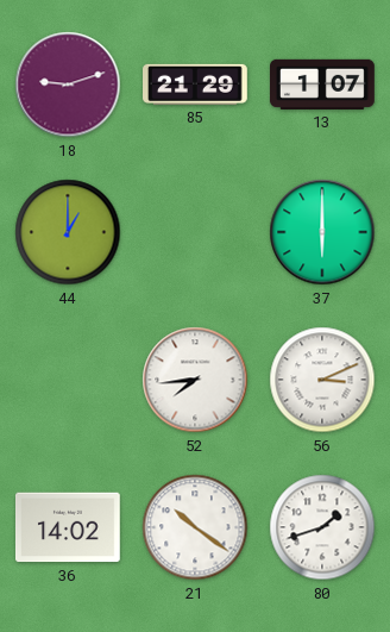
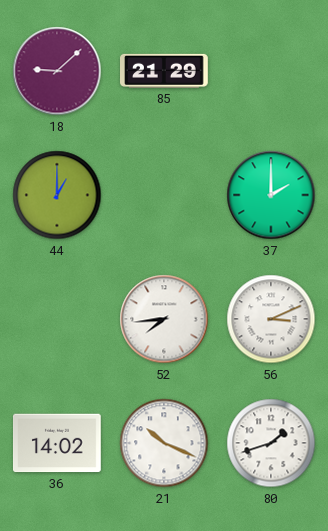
18: 9:12 -> 9:08
13: 1:07 -> none
37: 6:00 -> 2:00
21: 10:21 -> 10:19
